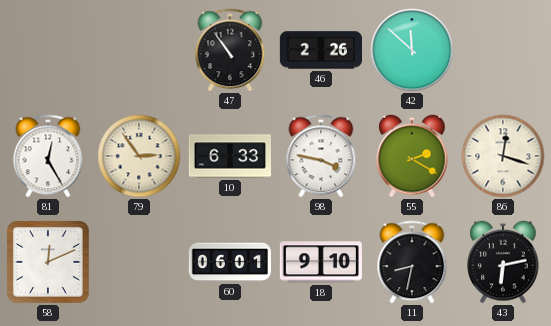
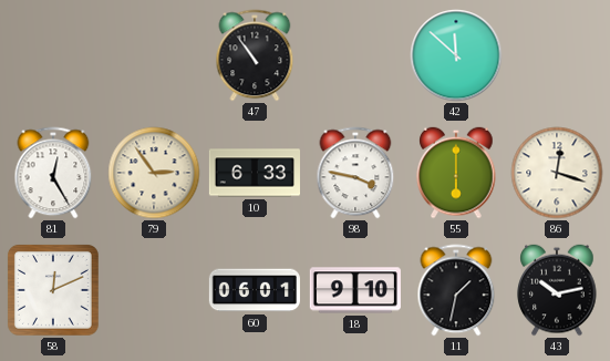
46: 2:26 -> none
55: 2:20 -> 6:00
11: 8:32 -> 1:32
43: 6:13 -> 10:13
